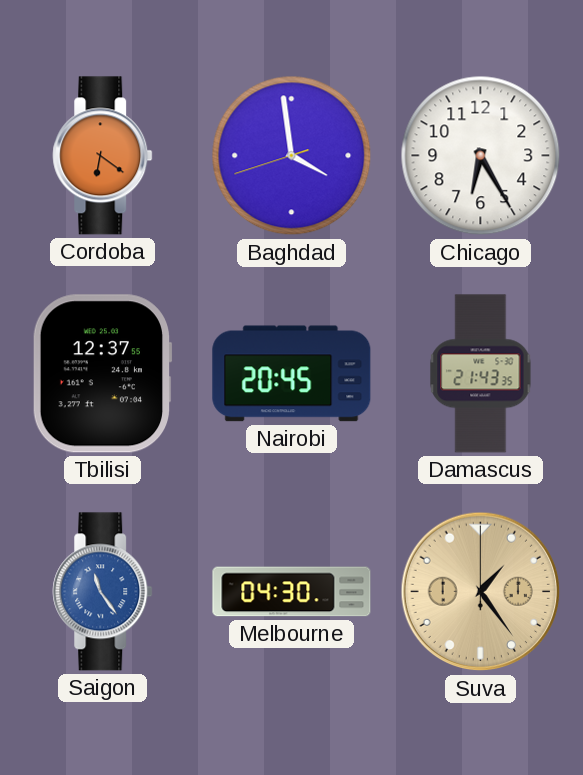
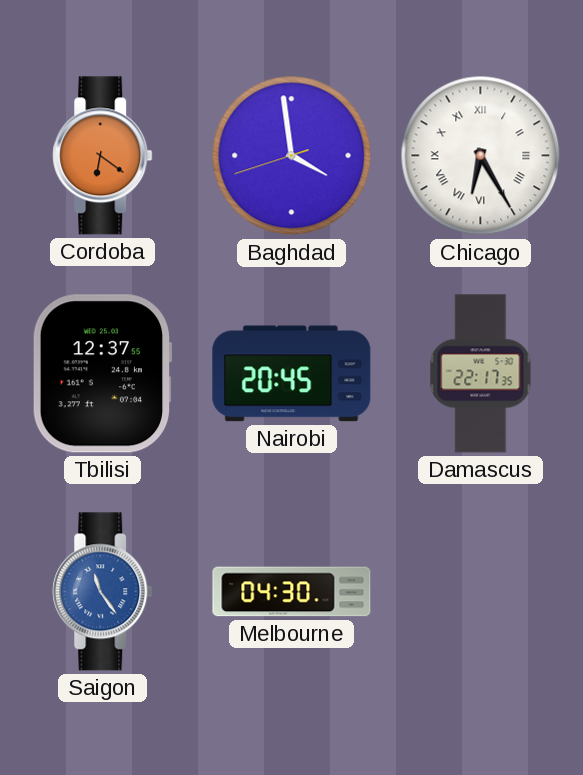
Chicago numerals: Arabic -> Roman
Damascus: 21:43 -> 22:17
Suva: 1:24 -> none
